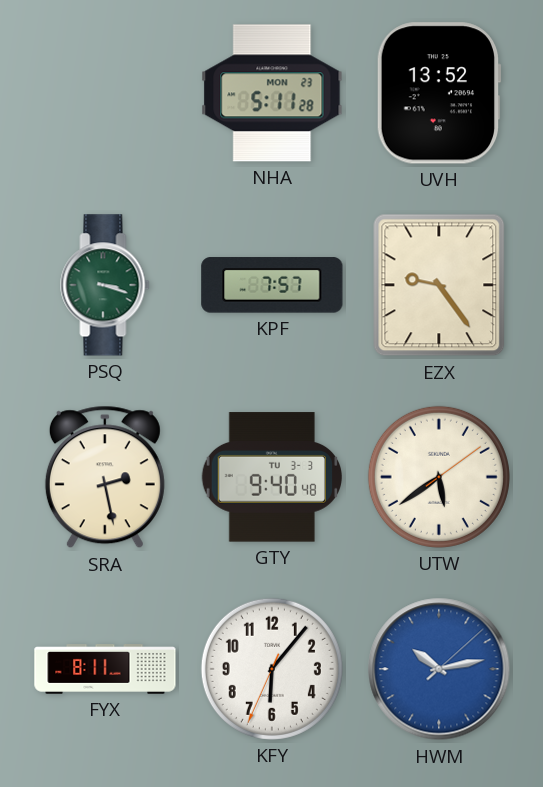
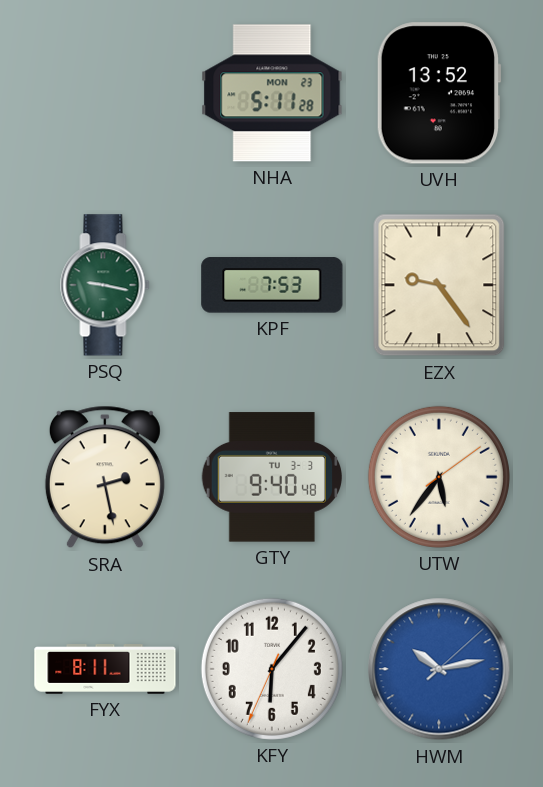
PSQ: 3:18 -> 9:17
KPF: 7:57 -> 7:53
UTW: 5:39 -> 5:36
